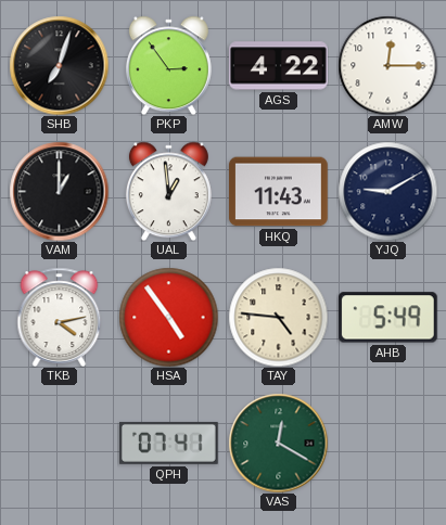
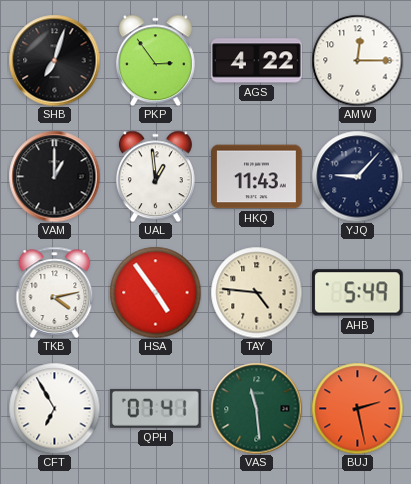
YJQ: 9:10 -> 9:07
CFT: none -> 6:55
VAS: 12:20 -> 11:29
BUJ: none -> 2:28
